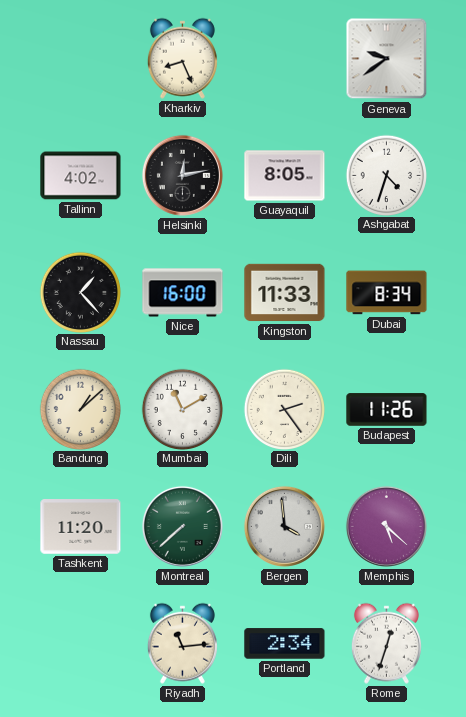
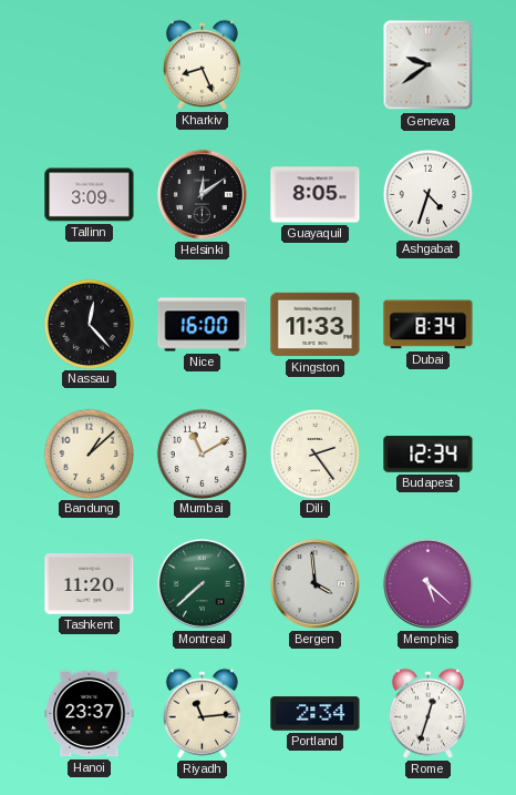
Tallinn: 4:02 -> 3:09
Helsinki: 12:13 -> 12:09
Nassau: 1:23 -> 12:23
Budapest: 11:26 -> 12:34
Hanoi: none -> 23:37
